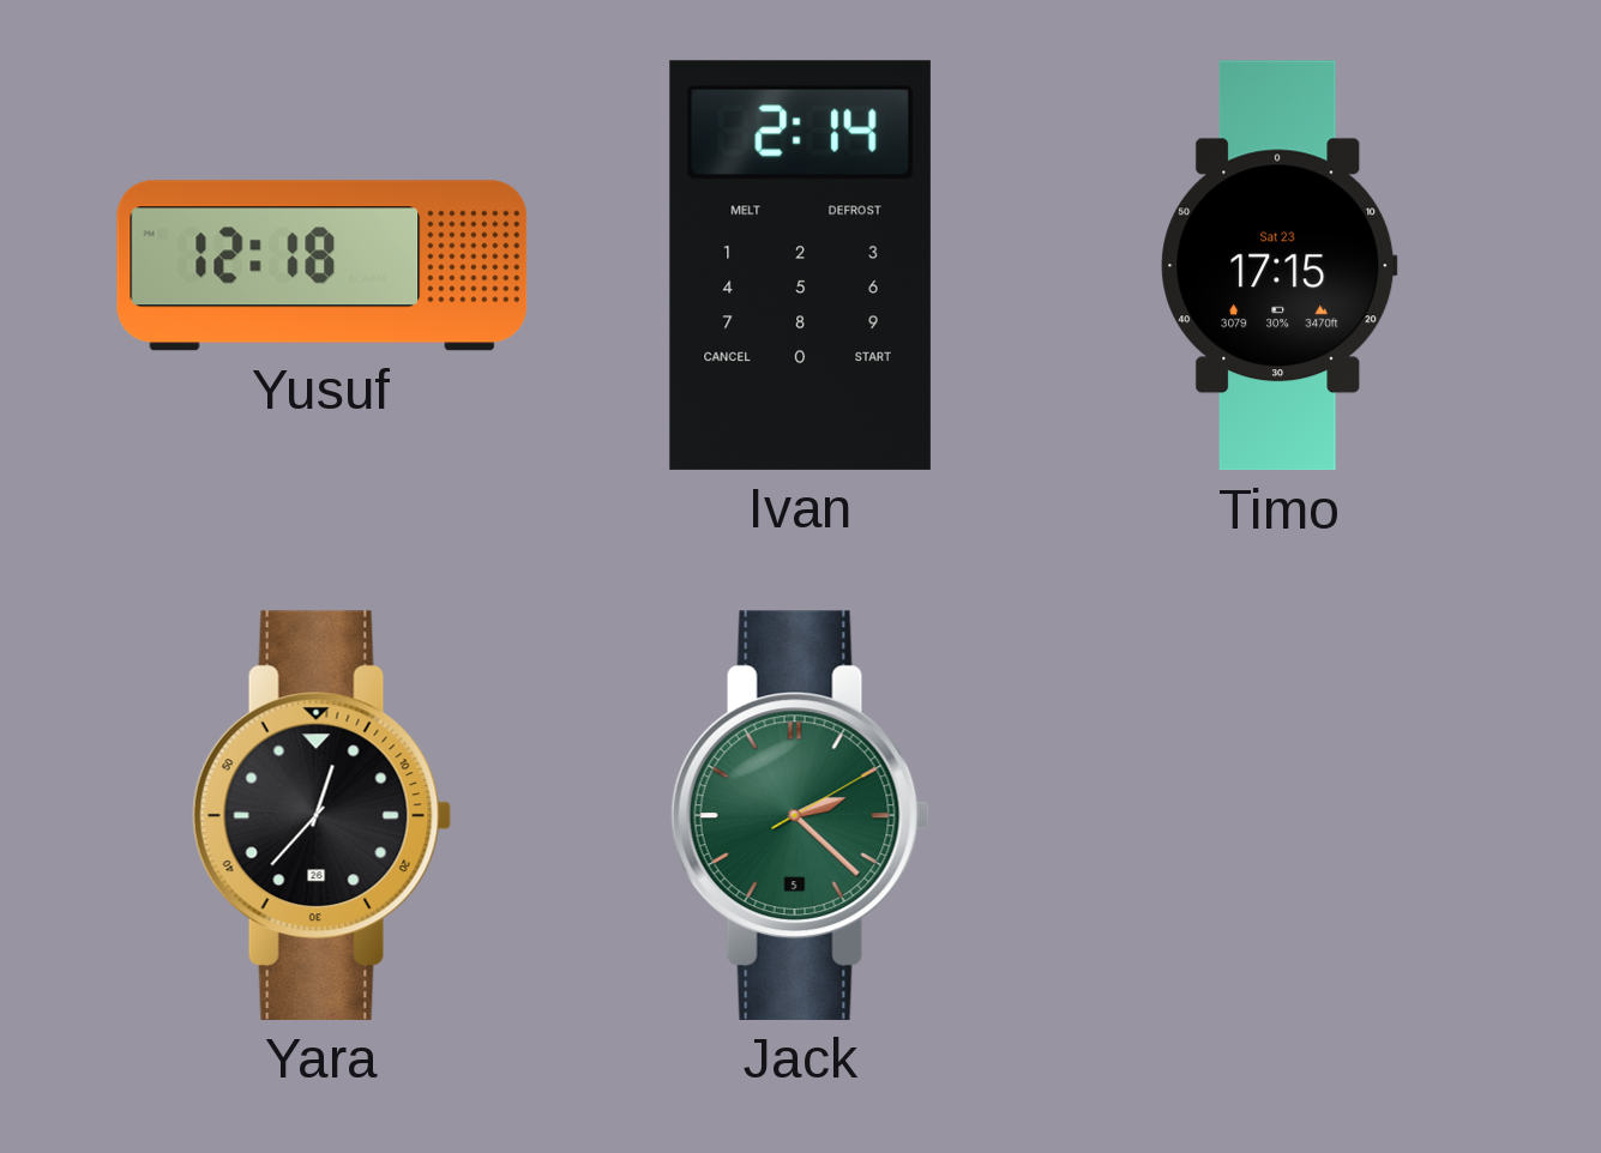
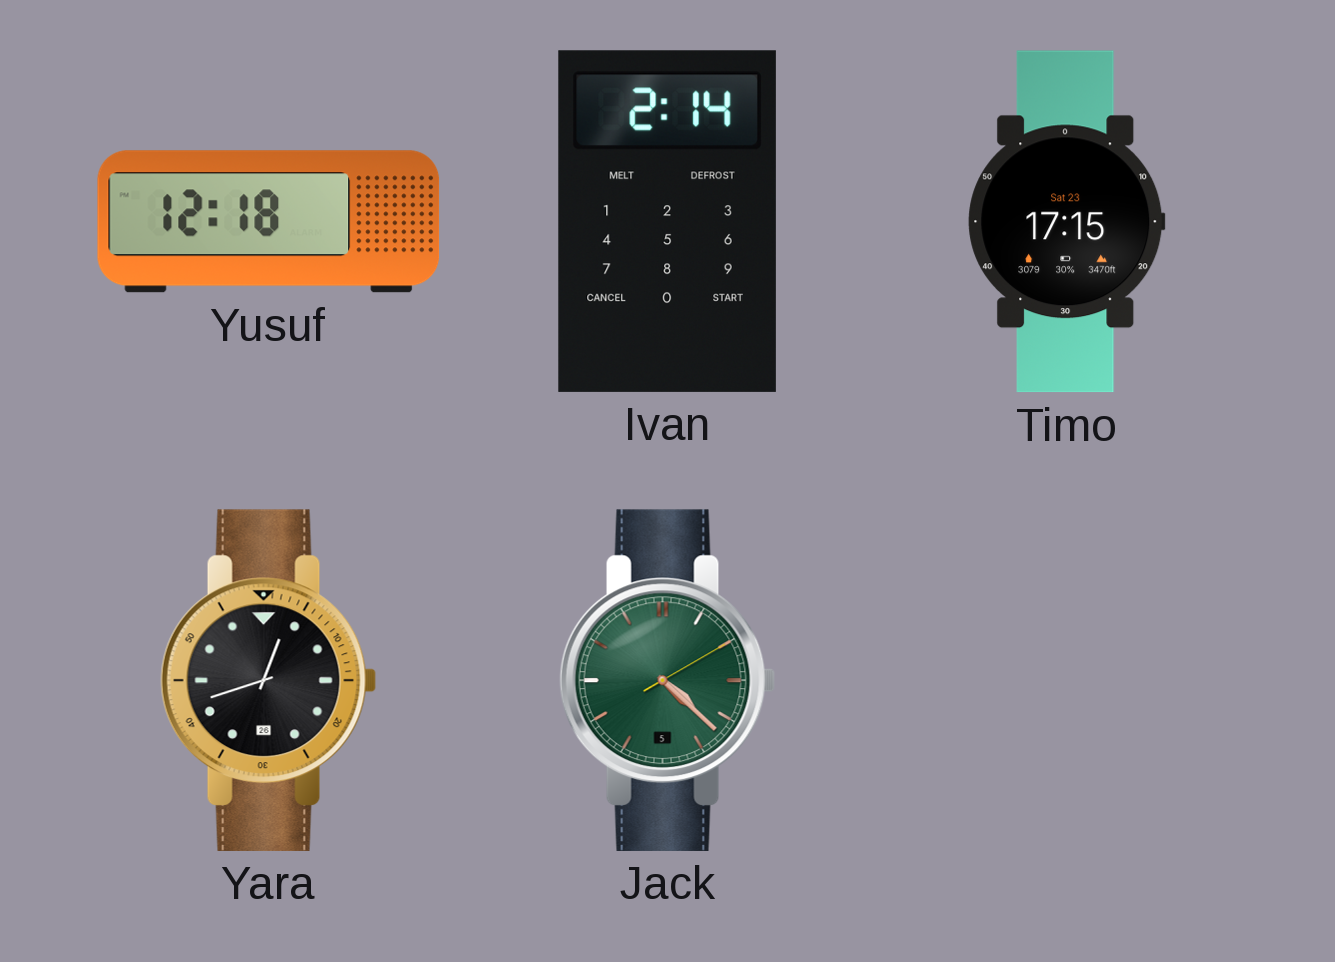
Yara: 12:37 -> 12:42
Jack: 2:22 -> 4:22
